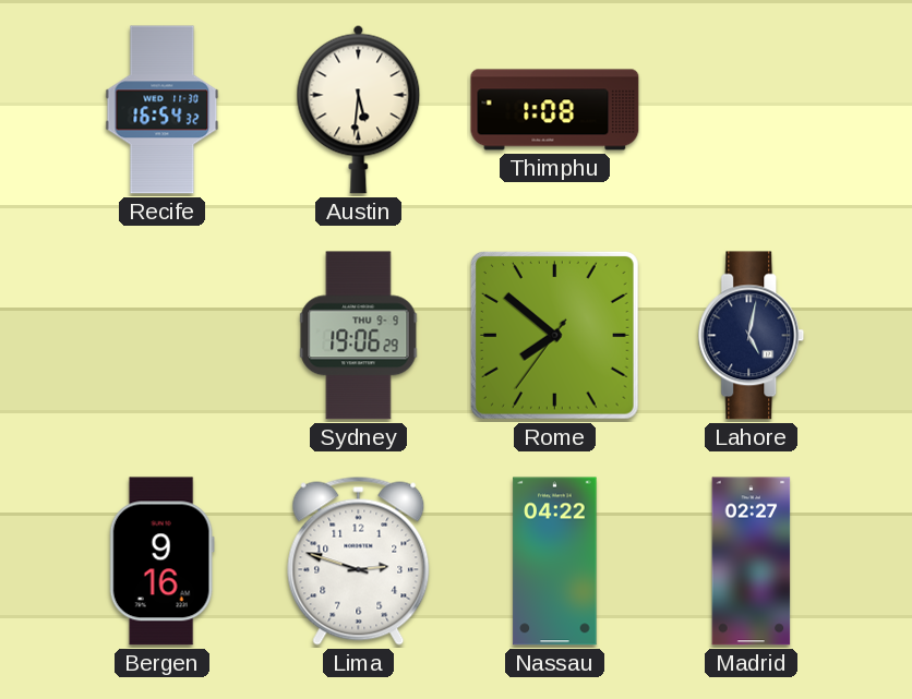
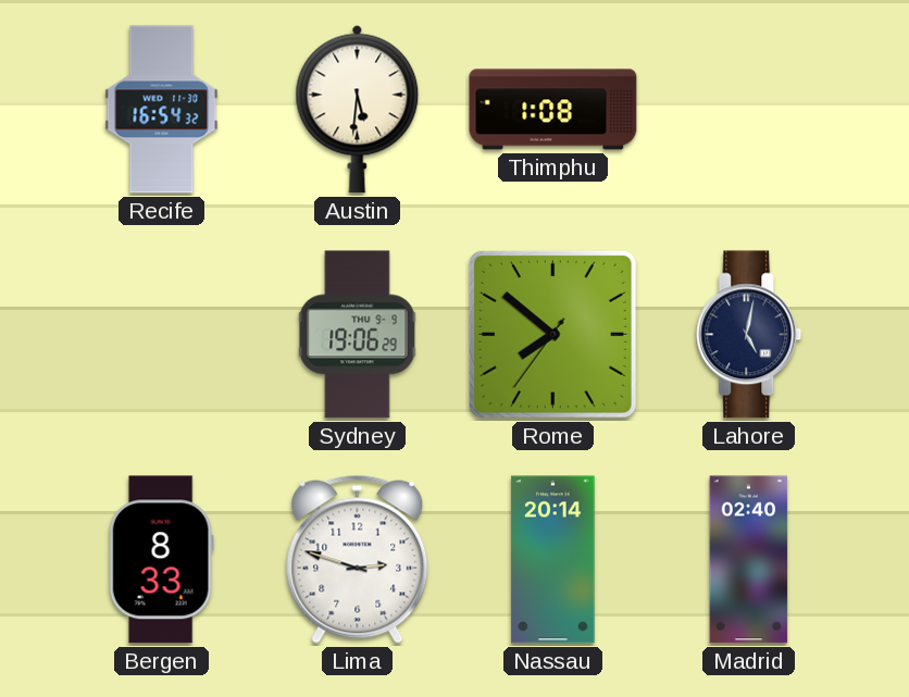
Bergen: 9:16 -> 8:33
Nassau: 04:22 -> 20:14
Madrid: 02:27 -> 02:40
